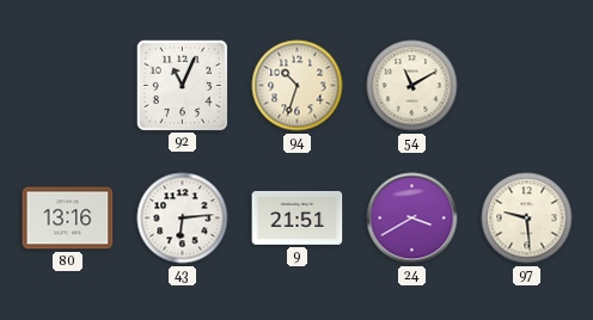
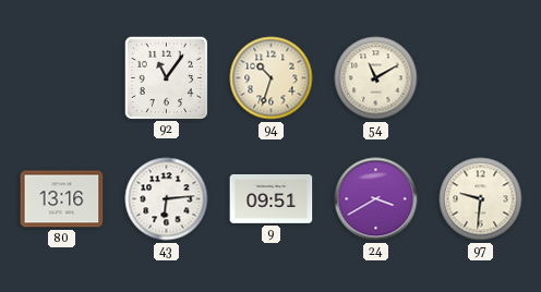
92: 11:04 -> 11:06
9: 21:51 -> 09:51
97: 9:29 -> 9:31
